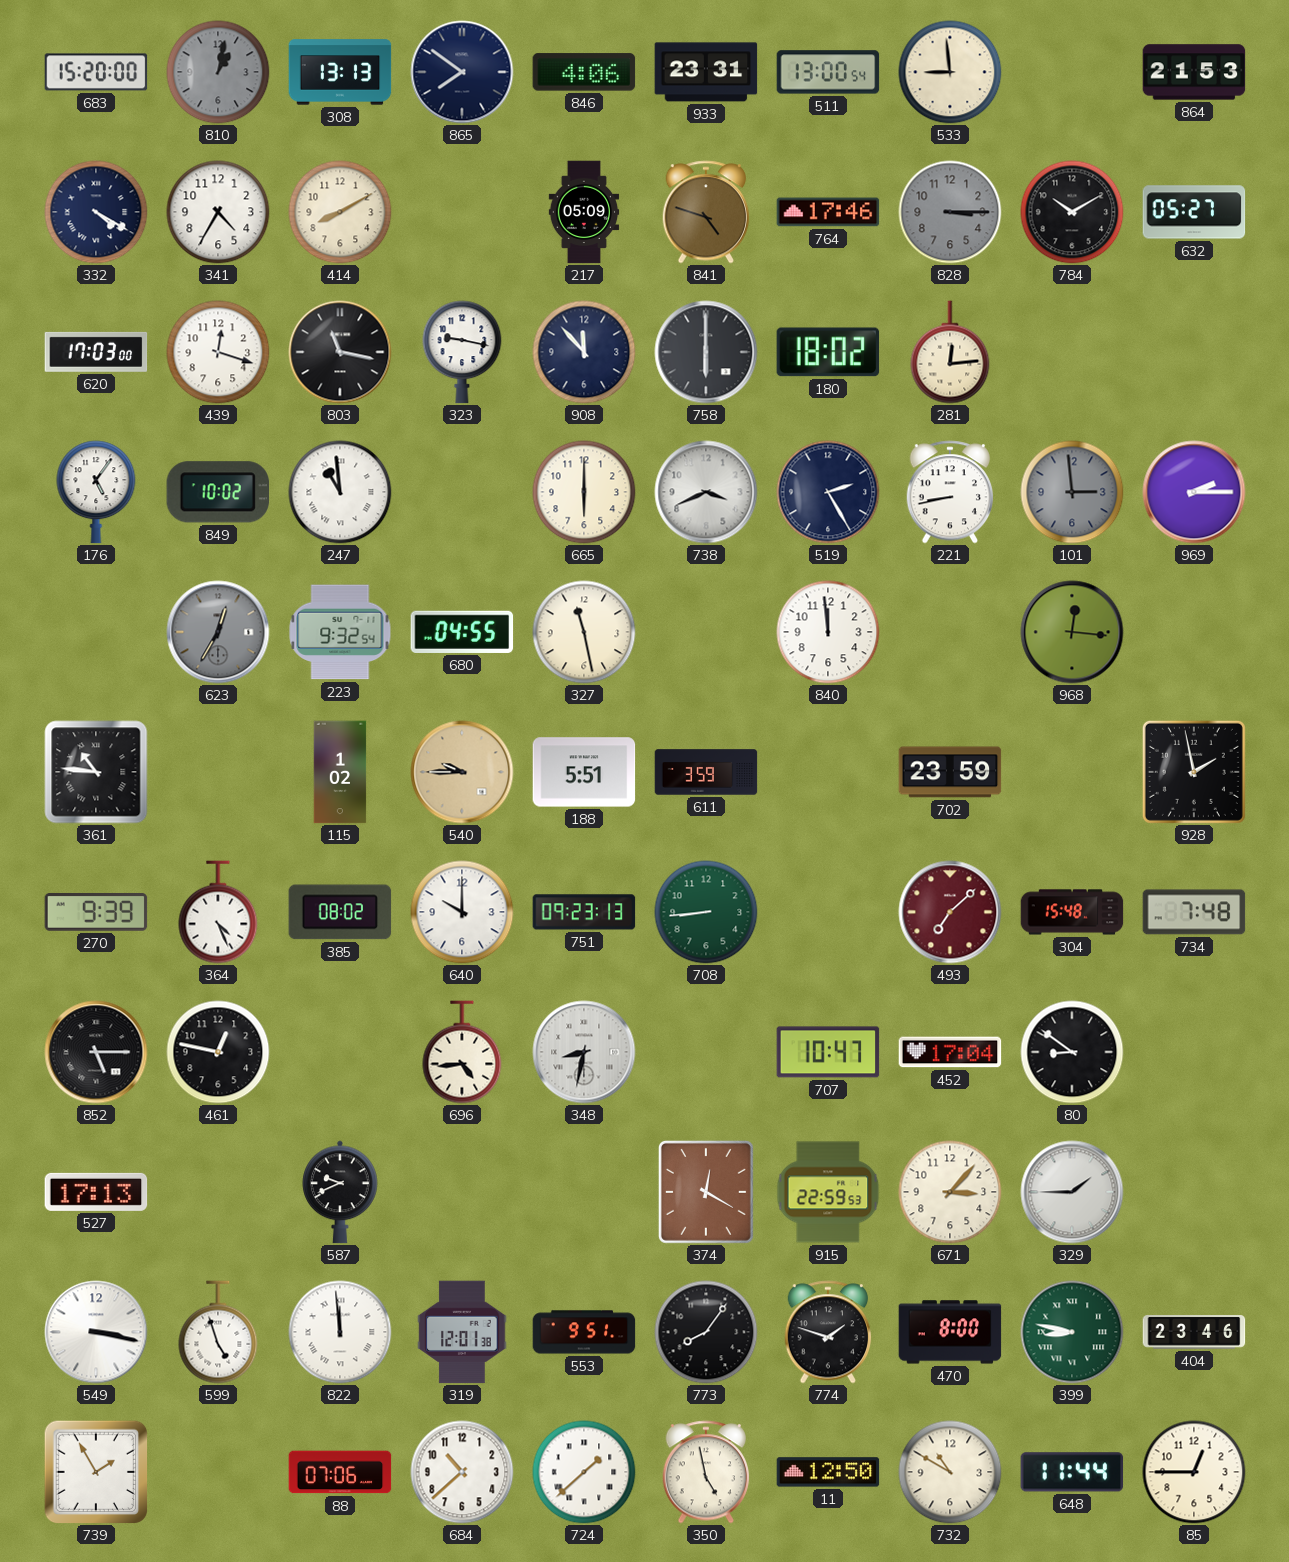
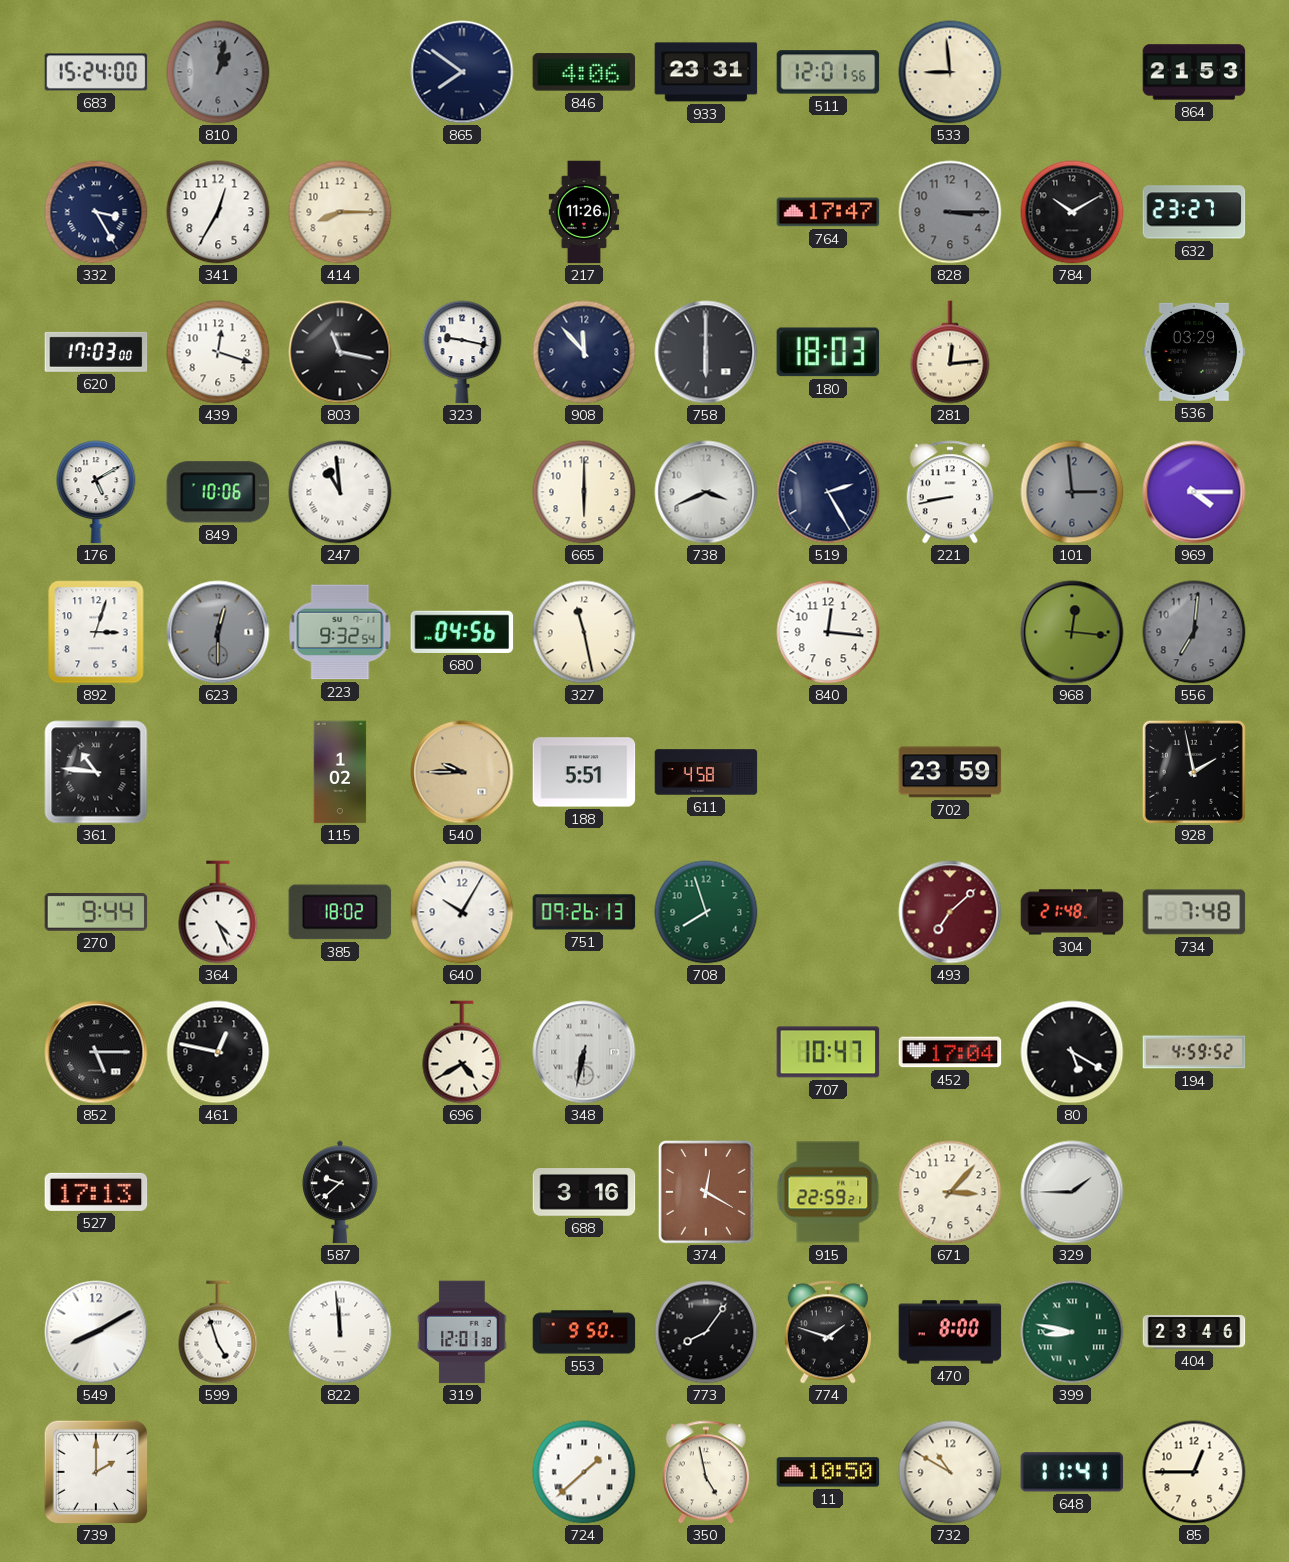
683: 15:20 -> 15:24
308: 13:13 -> none
511: 13:00 -> 12:01
332: 4:20 -> 3:25
341: 4:35 -> 12:35
414: 8:10 -> 8:15
217: 05:09 -> 11:26
841: 4:48 -> none
764: 17:46 -> 17:47
632: 05:27 -> 23:27
180: 18:02 -> 18:03
536: none -> 03:29
176: 5:06 -> 5:10
849: 10:02 -> 10:06
969: 2:15 -> 4:15
892: none -> 3:03
623: 12:35 -> 12:30
680: 04:55 -> 04:56
840: 11:59 -> 12:16
556: none -> 7:01
611: 3:59 -> 4:58
270: 9:39 -> 9:44
385: 08:02 -> 18:02
640: 10:00 -> 10:05
751: 09:23 -> 09:26
708: 8:44 -> 7:57
304: 15:48 -> 21:48
696: 4:44 -> 4:40
348: 8:32 -> 6:32
80: 8:51 -> 5:20
194: none -> 4:59
587: 9:41 -> 9:38
688: none -> 3:16
915: 22:59:53 -> 22:59:21
549: 3:17 -> 8:10
553: 9:51 -> 9:50
739: 1:55 -> 2:00
88: 07:06 -> none
684: 10:38 -> none
11: 12:50 -> 10:50
648: 11:44 -> 11:41
